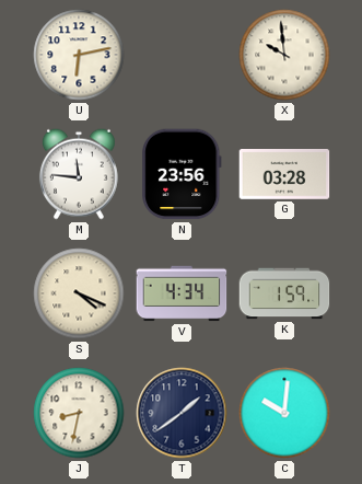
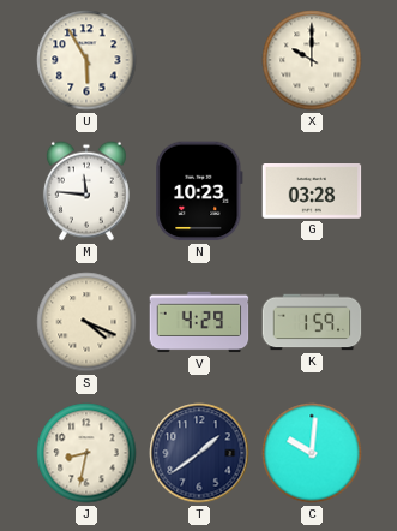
U: 6:13 -> 5:55
X: 9:59 -> 10:00
N: 23:56 -> 10:23
V: 4:34 -> 4:29
